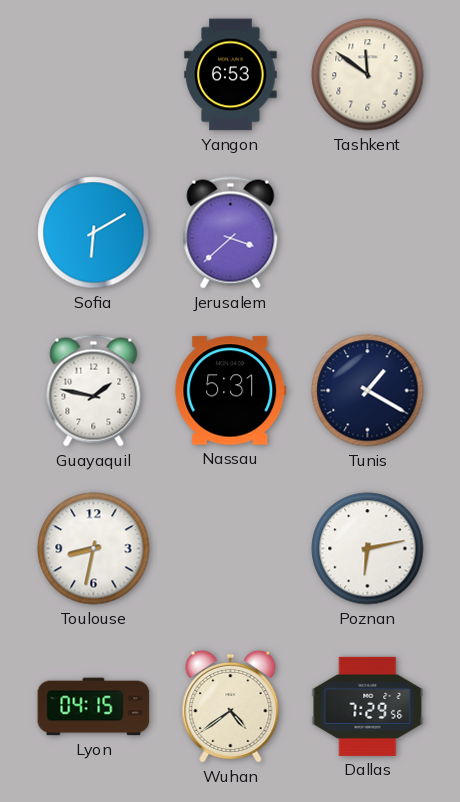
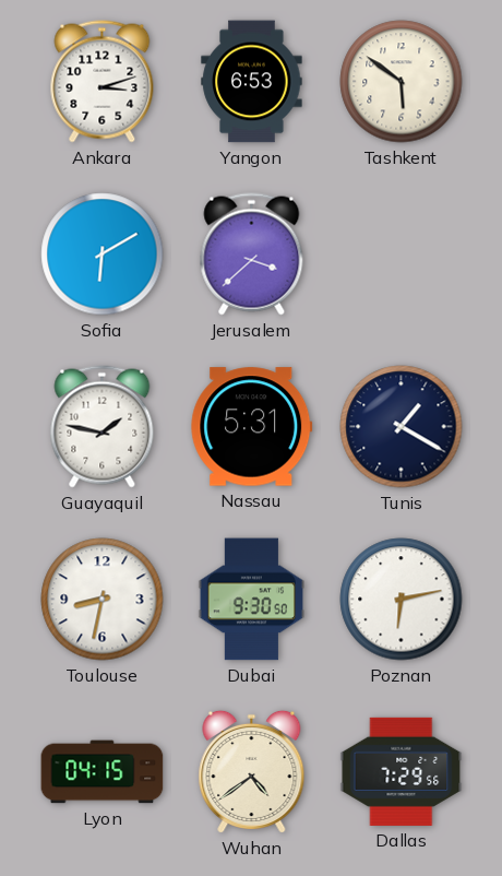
Ankara: none -> 3:12
Tashkent: 11:51 -> 5:51
Dubai: none -> 9:30
